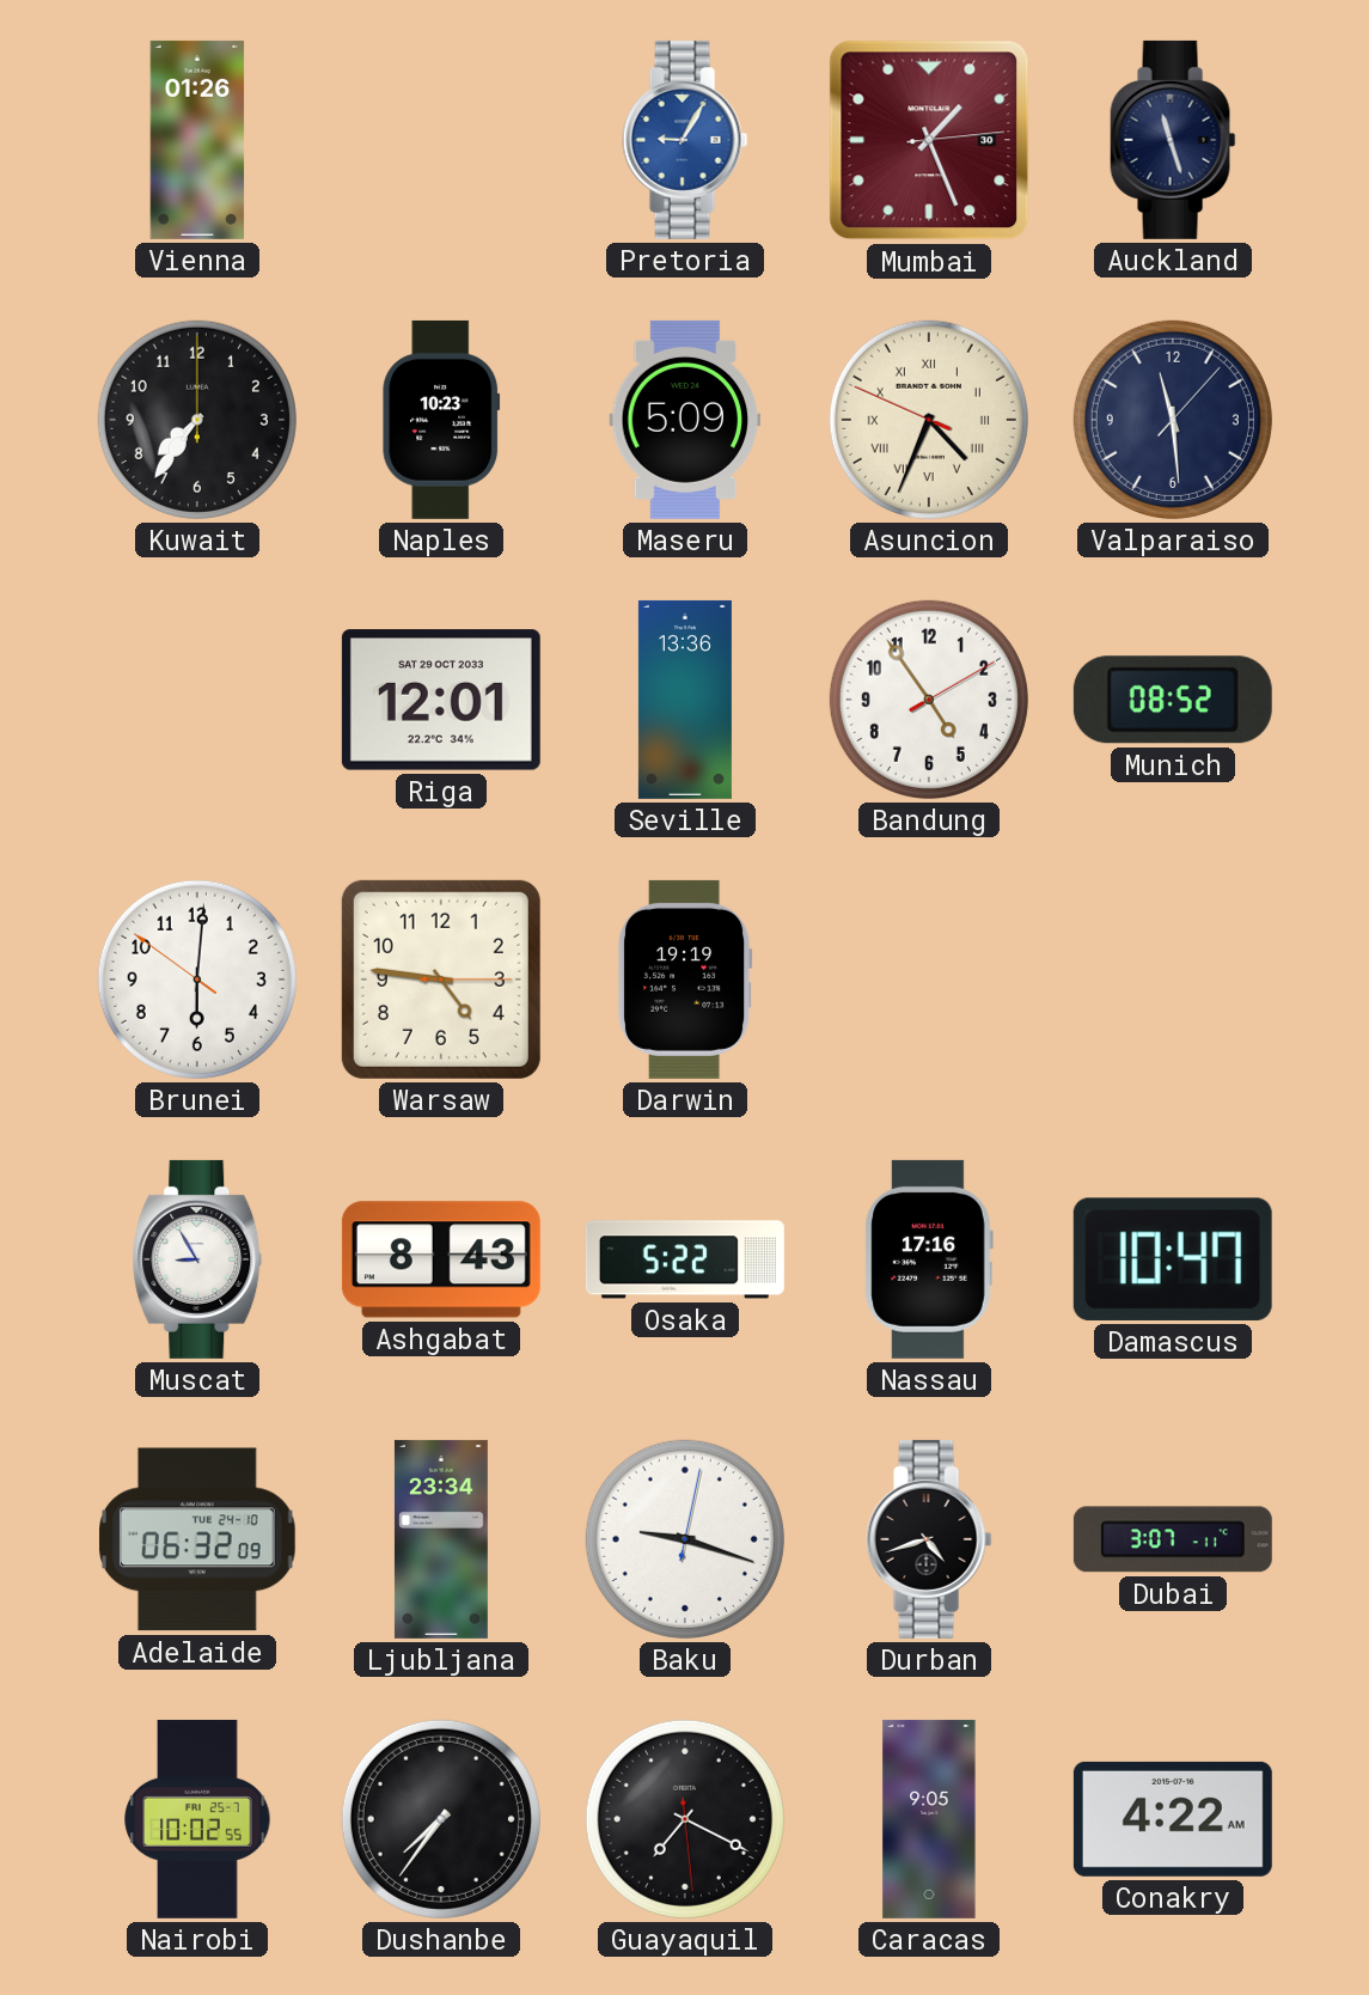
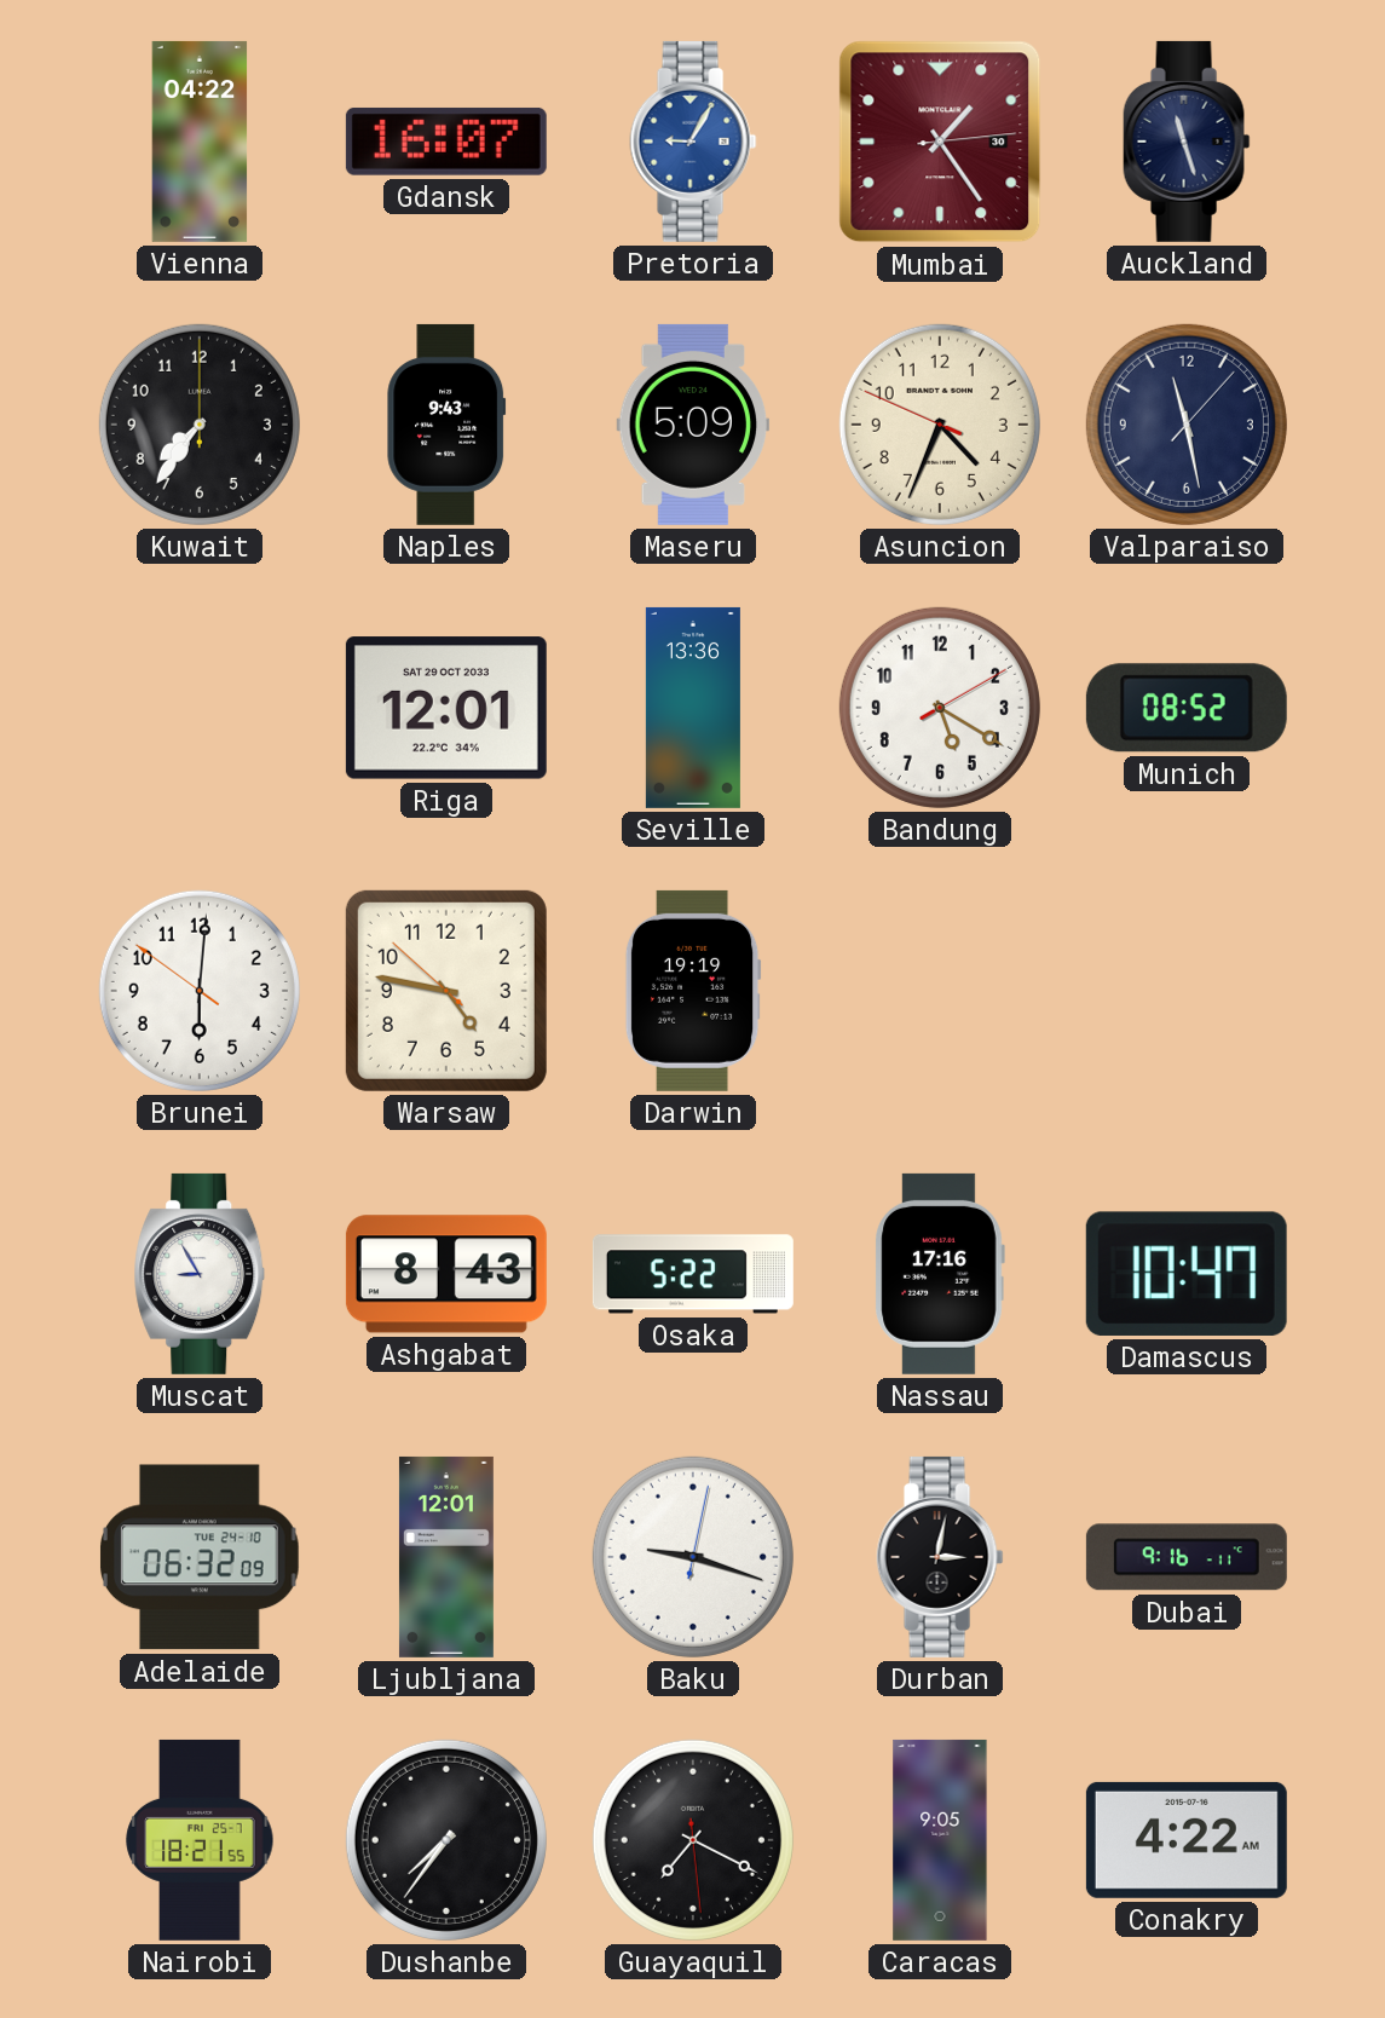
Vienna: 01:26 -> 04:22
Gdansk: none -> 16:07
Mumbai: 1:26 -> 1:24
Naples: 10:23 -> 9:43
Asuncion numerals: Roman -> Arabic
Valparaiso: 11:29 -> 11:28
Bandung: 4:54 -> 5:20
Warsaw: 4:46:15 -> 4:46:52
Ljubljana: 23:34 -> 12:01
Durban: 4:42 -> 3:02
Dubai: 3:07 -> 9:16
Nairobi: 10:02 -> 18:21
